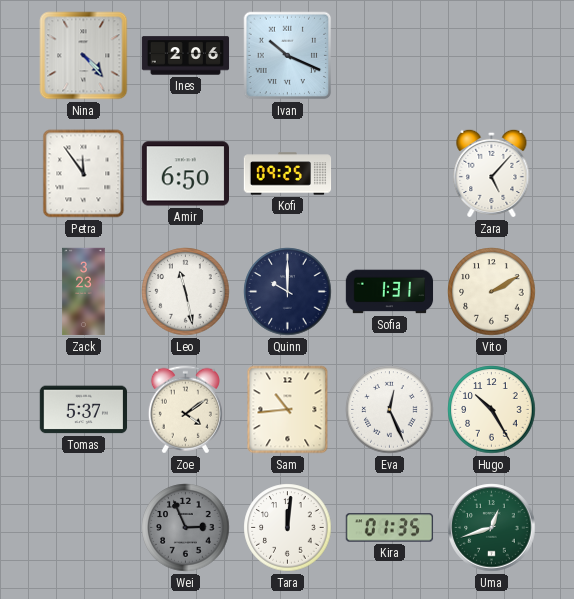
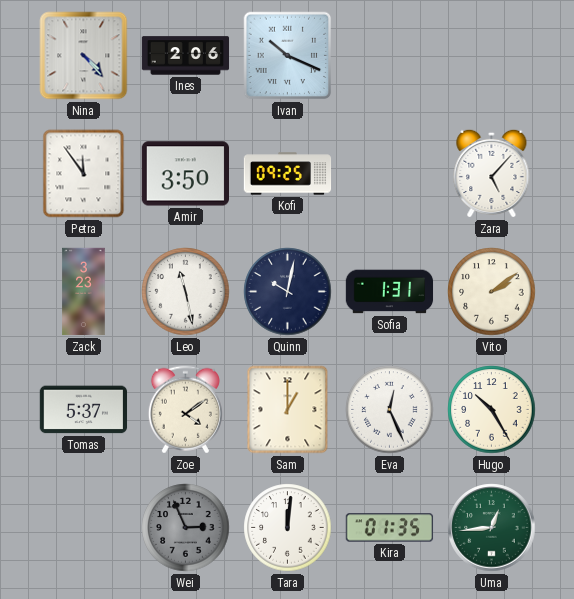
Amir: 6:50 -> 3:50
Quinn: 10:00 -> 10:02
Vito: 2:10 -> 2:09
Sam: 10:44 -> 1:00
Uma: 12:42 -> 12:44
